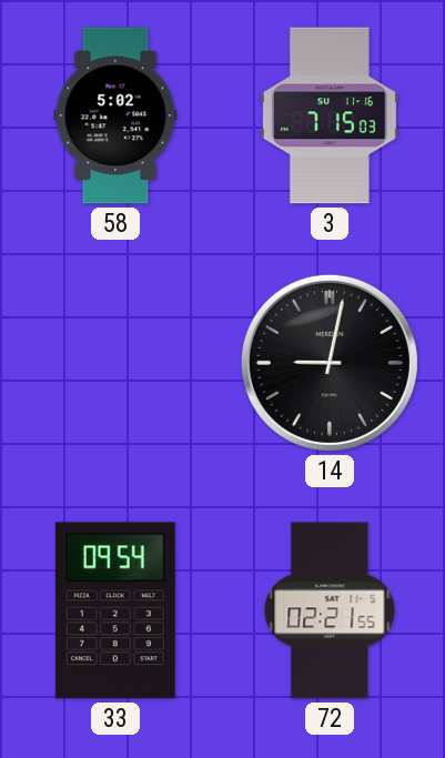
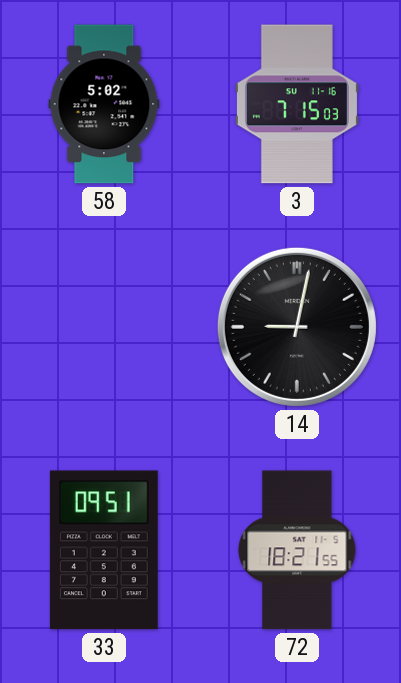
33: 09:54 -> 09:51
72: 02:21 -> 18:21
